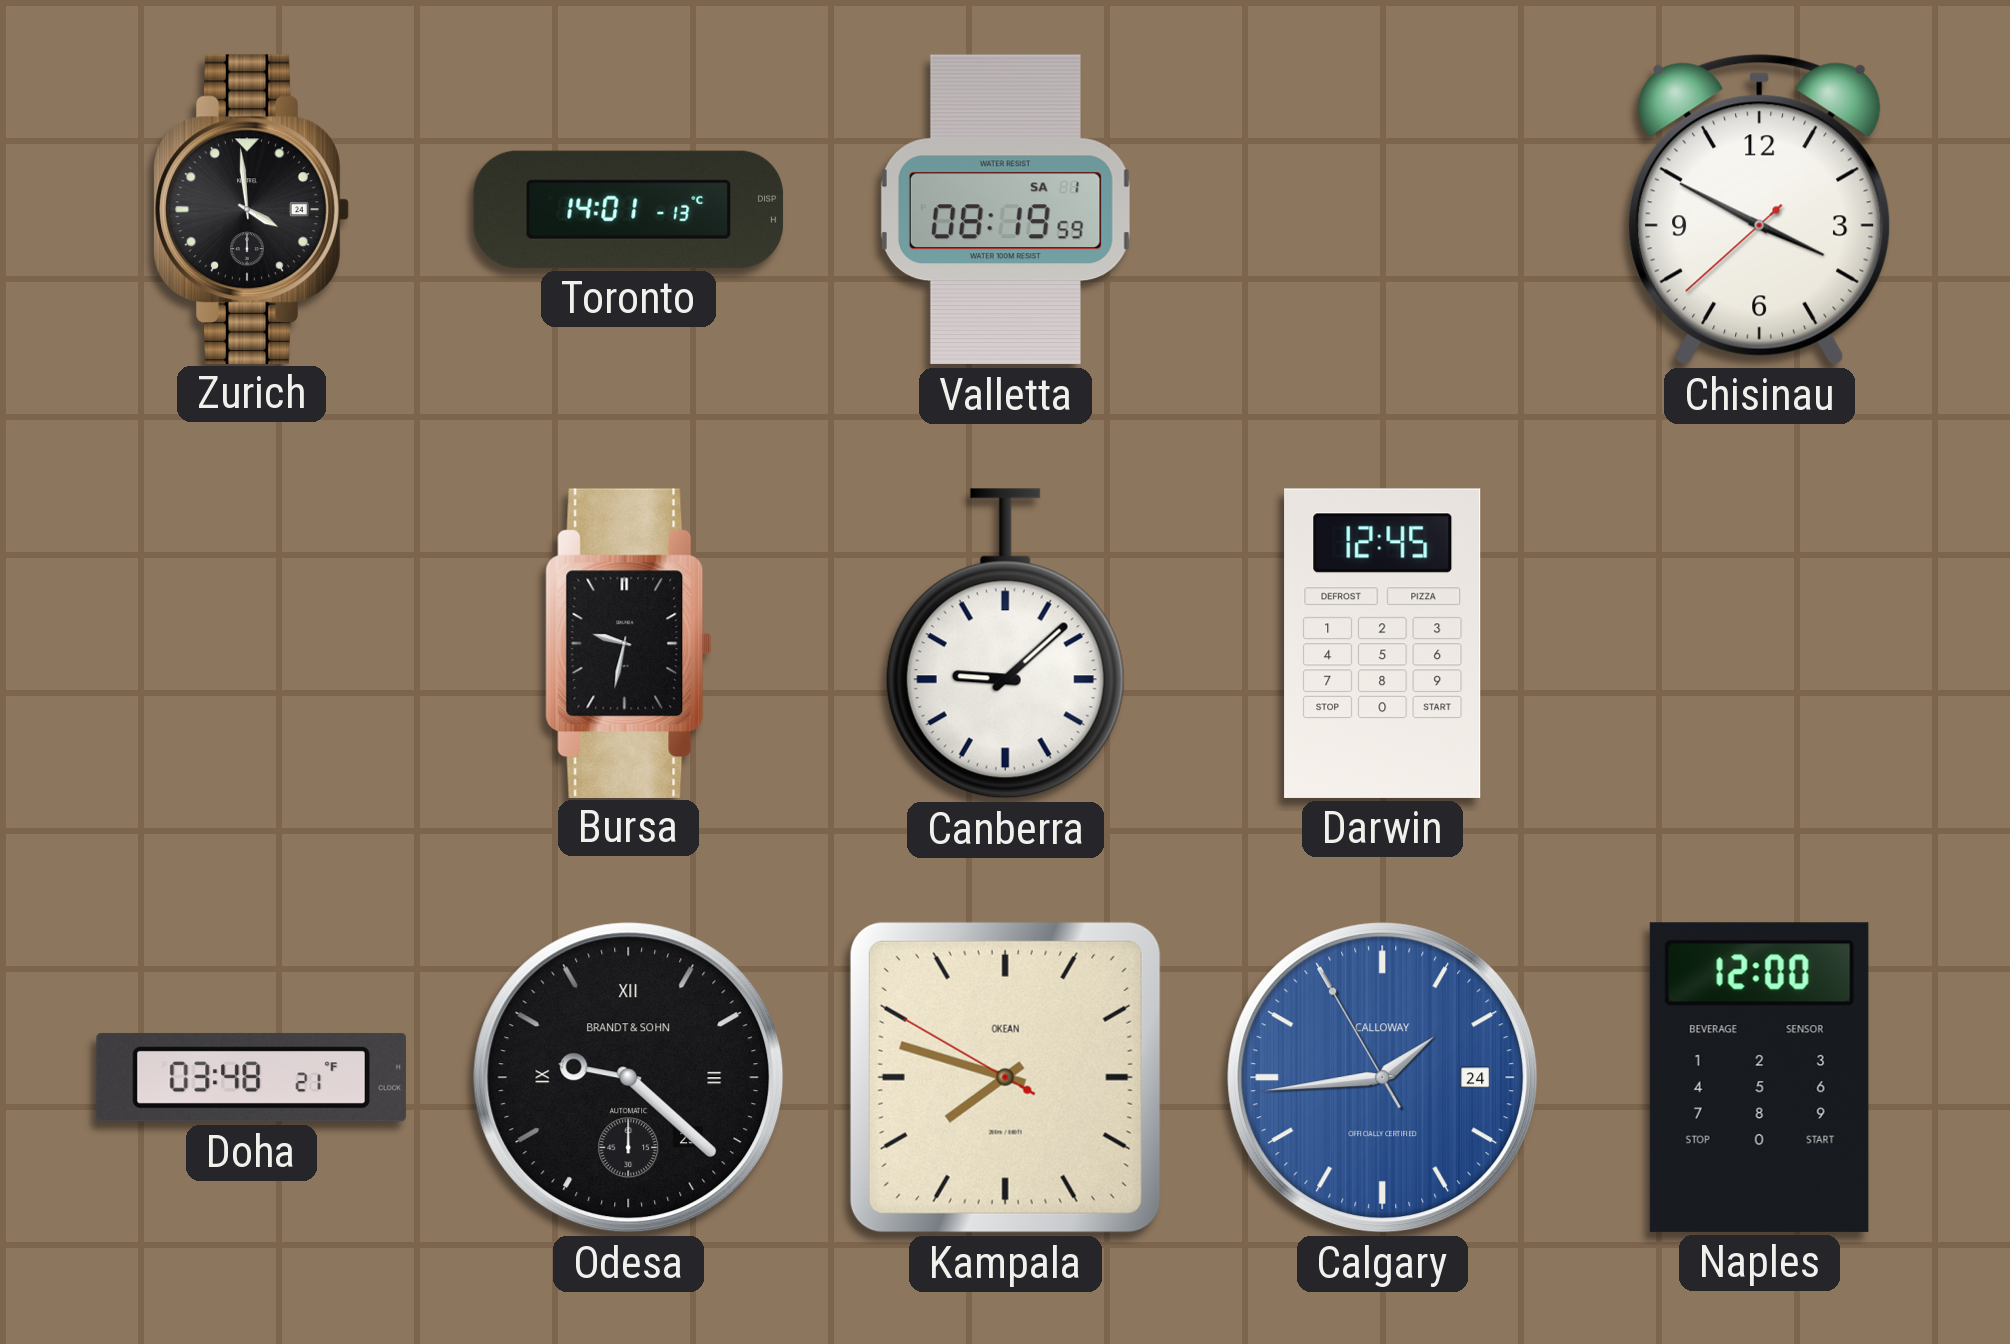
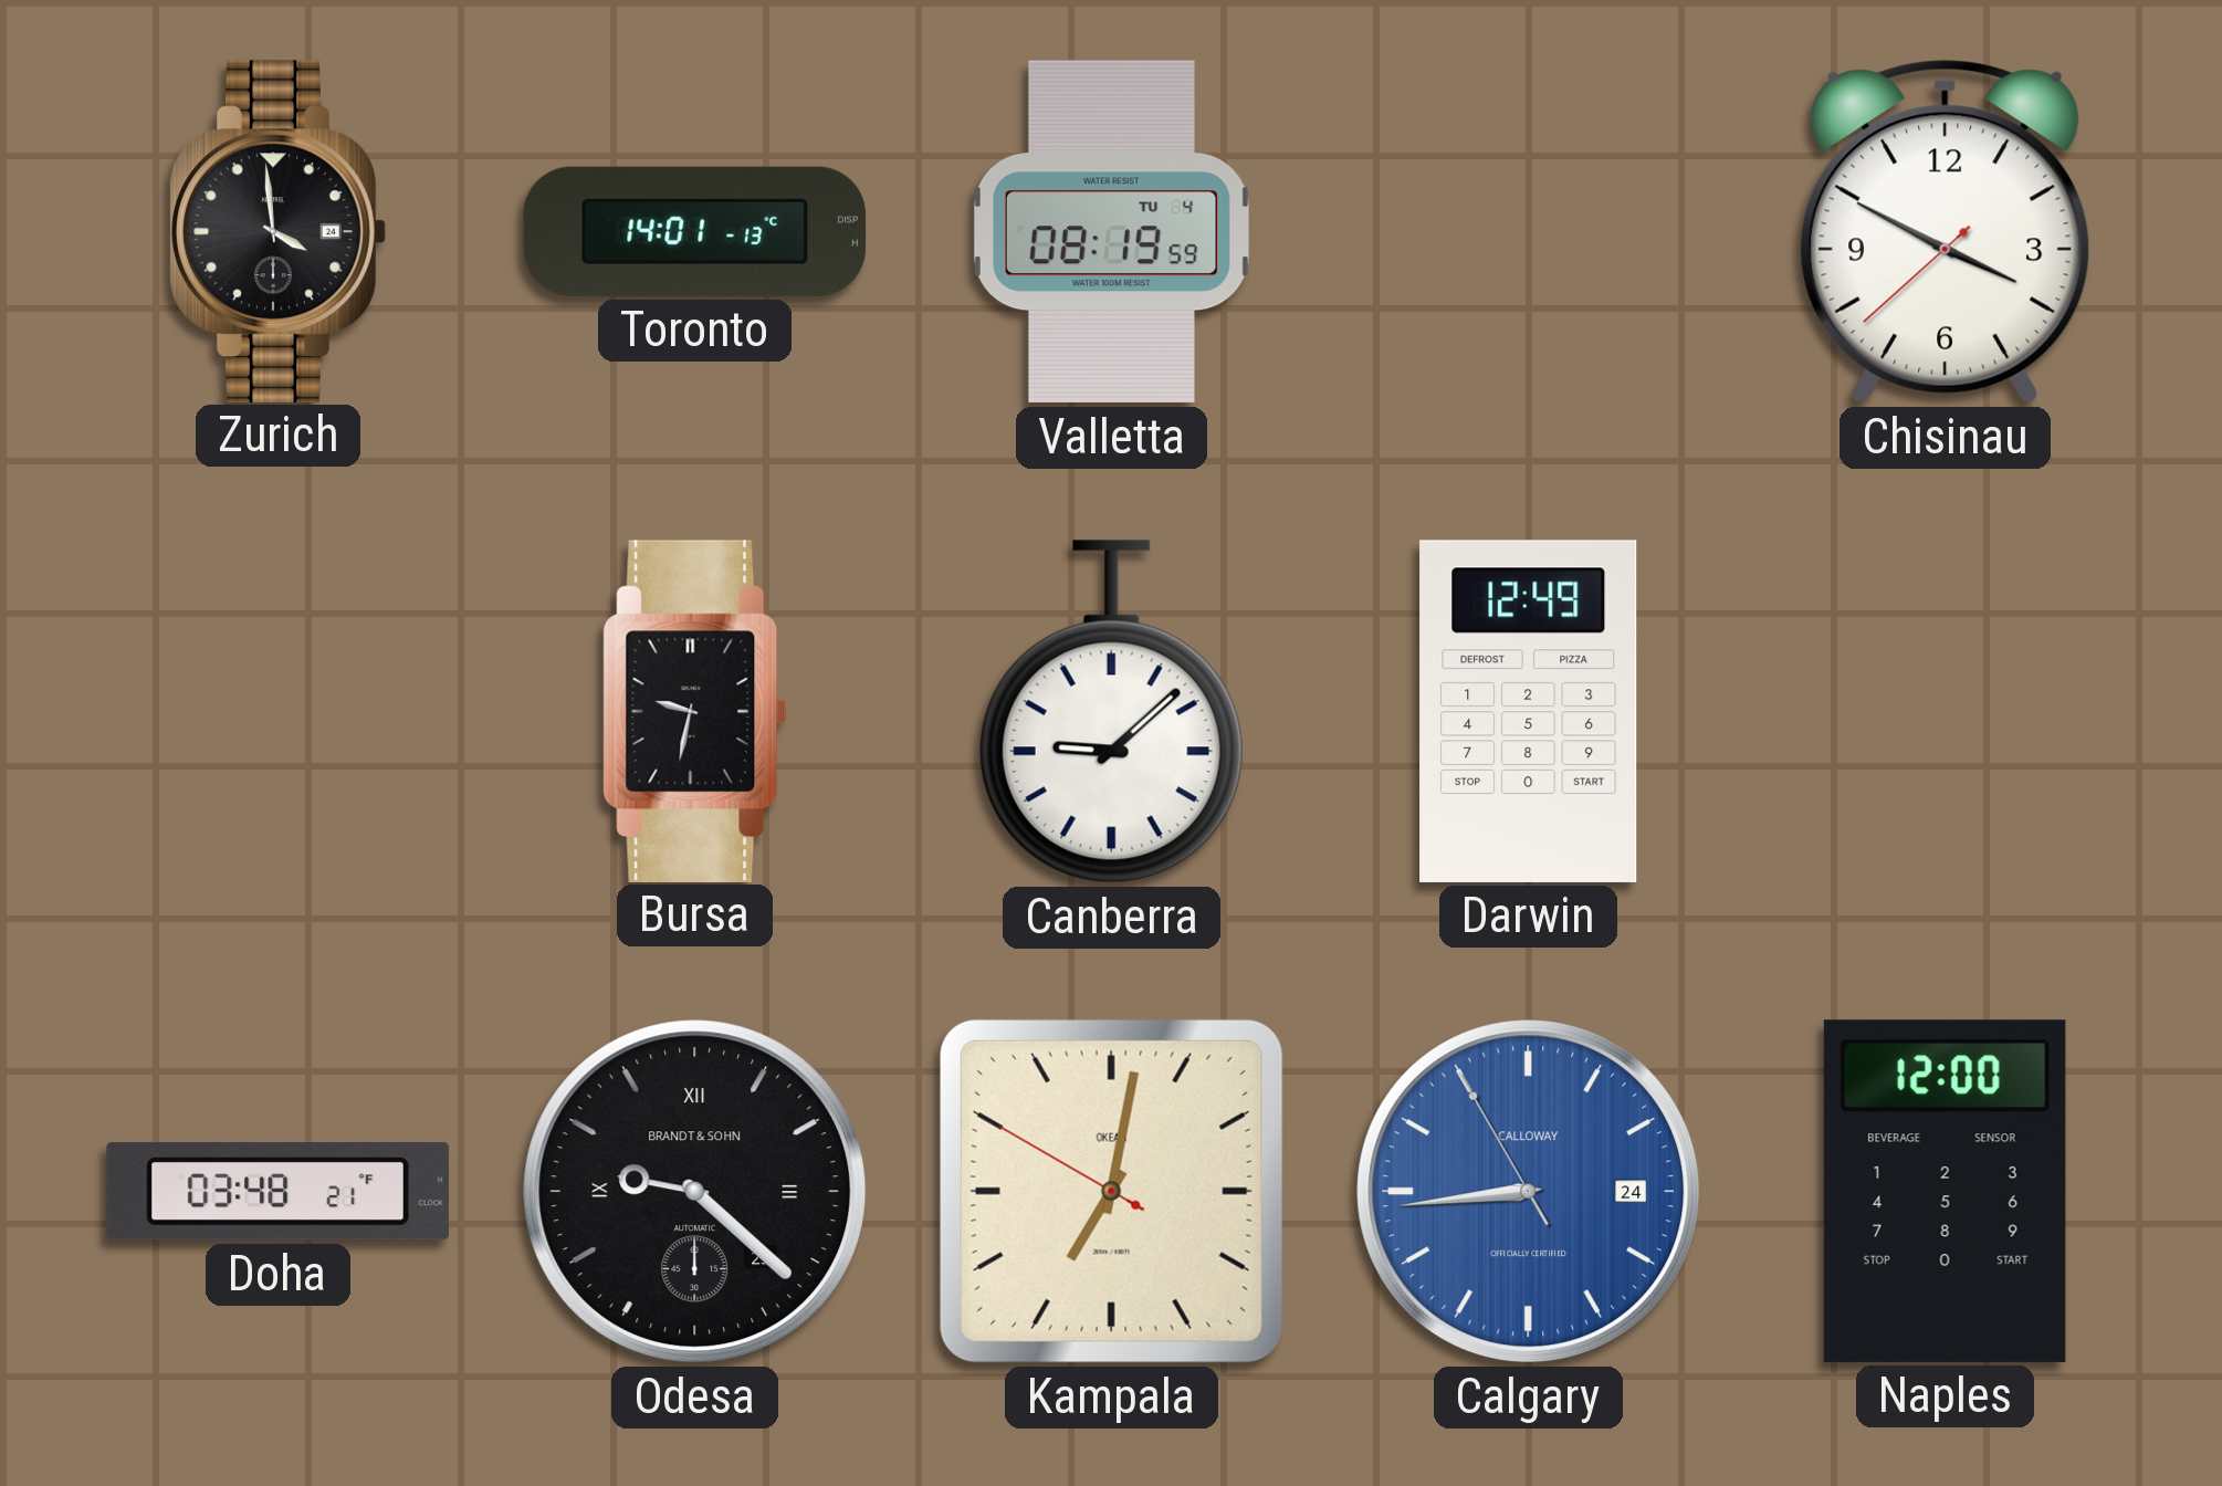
Valletta date: SA 1 -> TU 4
Darwin: 12:45 -> 12:49
Kampala: 7:47 -> 7:01
Calgary: 1:43 -> 8:43
